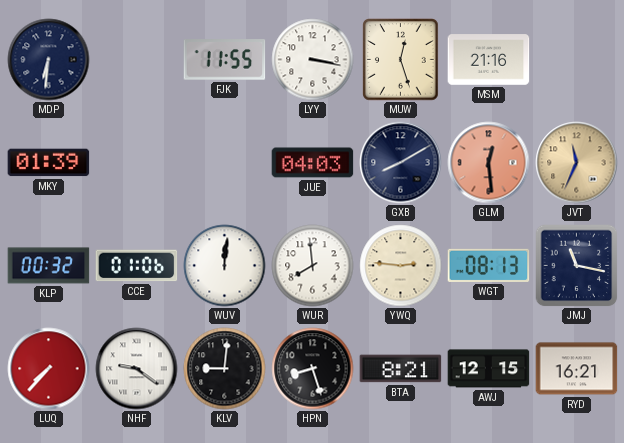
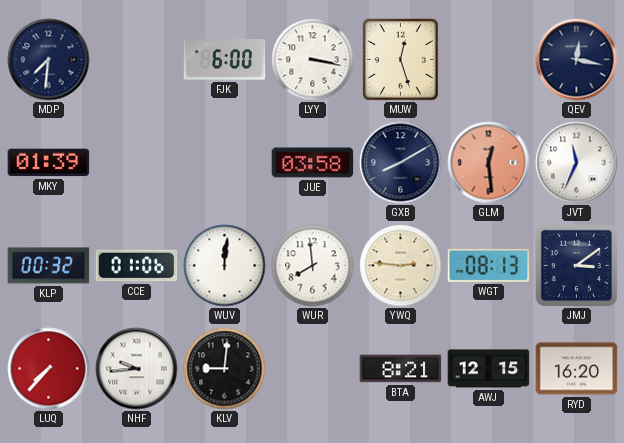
MDP: 6:31 -> 7:31
FJK: 11:55 -> 6:00
MSM: 21:16 -> none
QEV: none -> 12:17
JUE: 04:03 -> 03:58
JVT dial: champagne -> white
JMJ: 11:17 -> 3:09
NHF: 9:21 -> 9:44
HPN: 8:27 -> none
RYD: 16:21 -> 16:20
